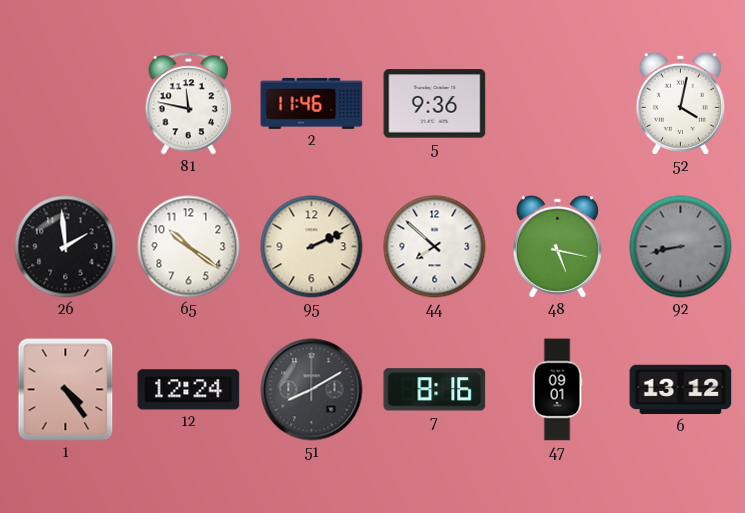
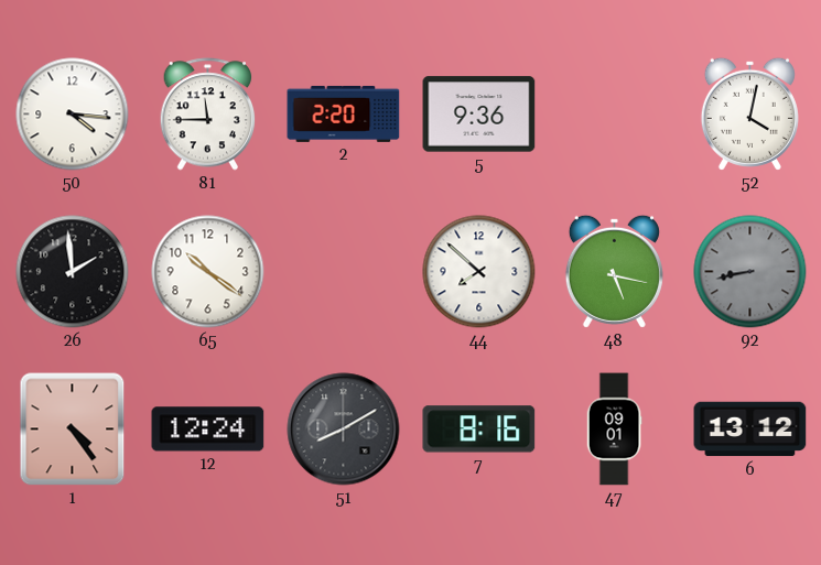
50: none -> 4:16
81: 11:47 -> 11:45
2: 11:46 -> 2:20
95: 2:11 -> none
